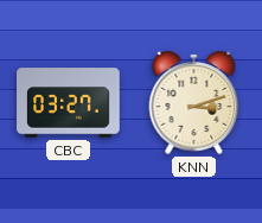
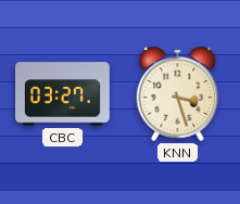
KNN: 3:12 -> 3:27
